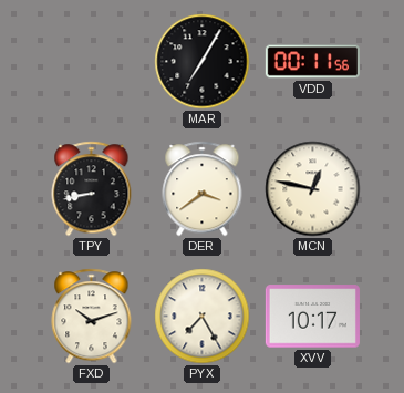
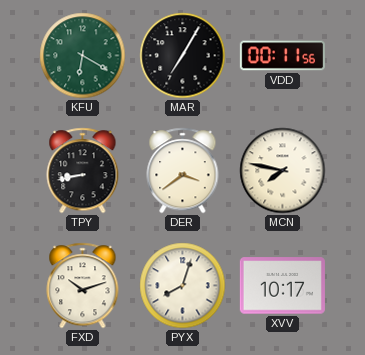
KFU: none -> 6:20
MCN: 12:47 -> 7:47
PYX: 7:25 -> 8:03
